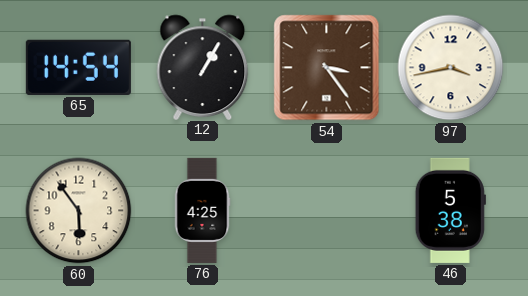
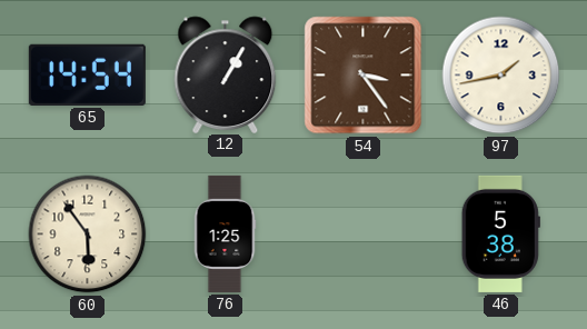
97: 3:43 -> 1:43
76: 4:25 -> 1:25
